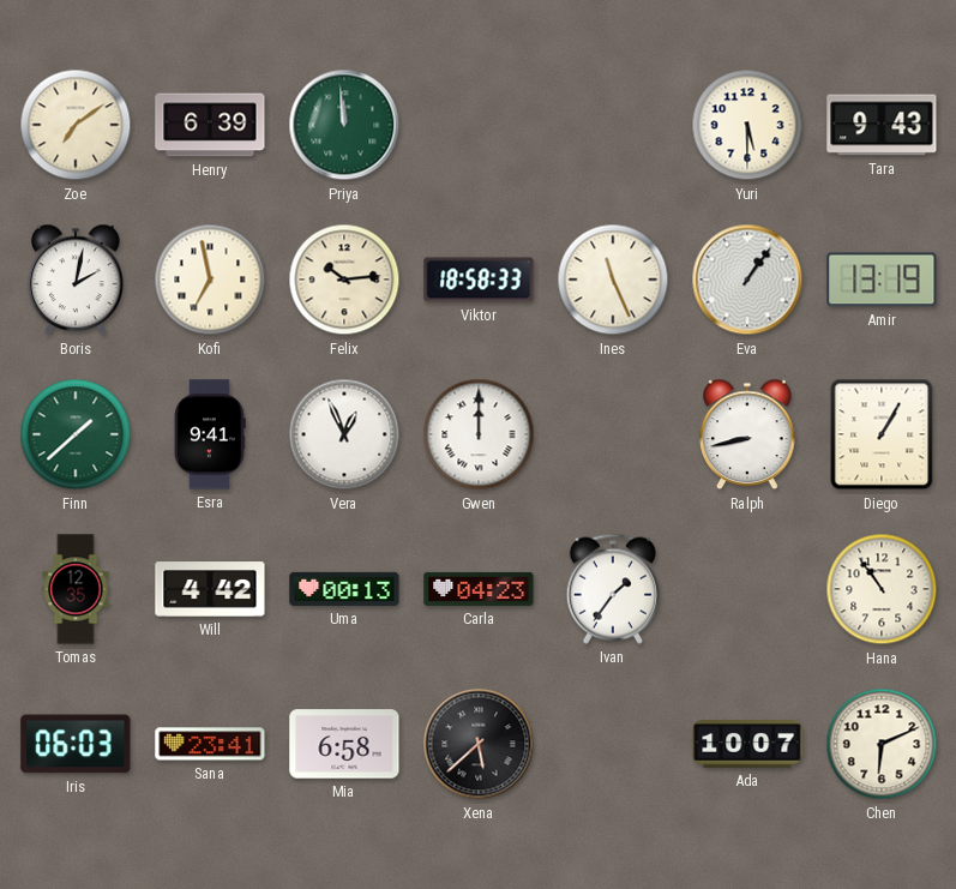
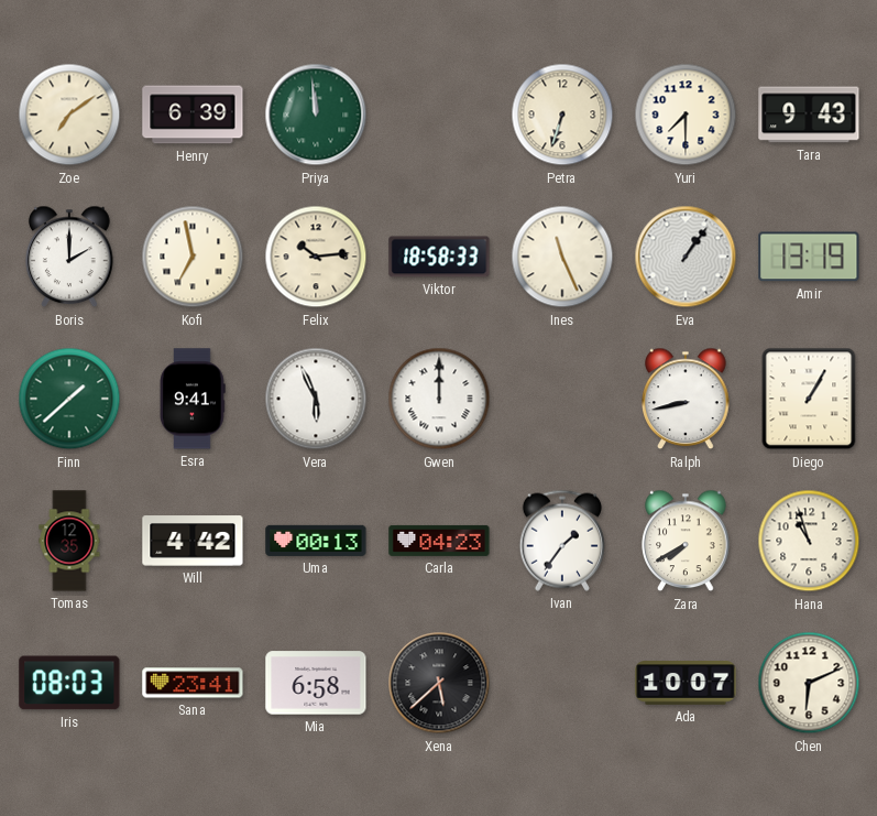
Petra: none -> 6:33
Yuri: 5:30 -> 7:30
Boris: 2:02 -> 2:00
Vera: 12:56 -> 5:56
Zara: none -> 7:40
Hana: 10:54 -> 10:57
Iris: 06:03 -> 08:03
